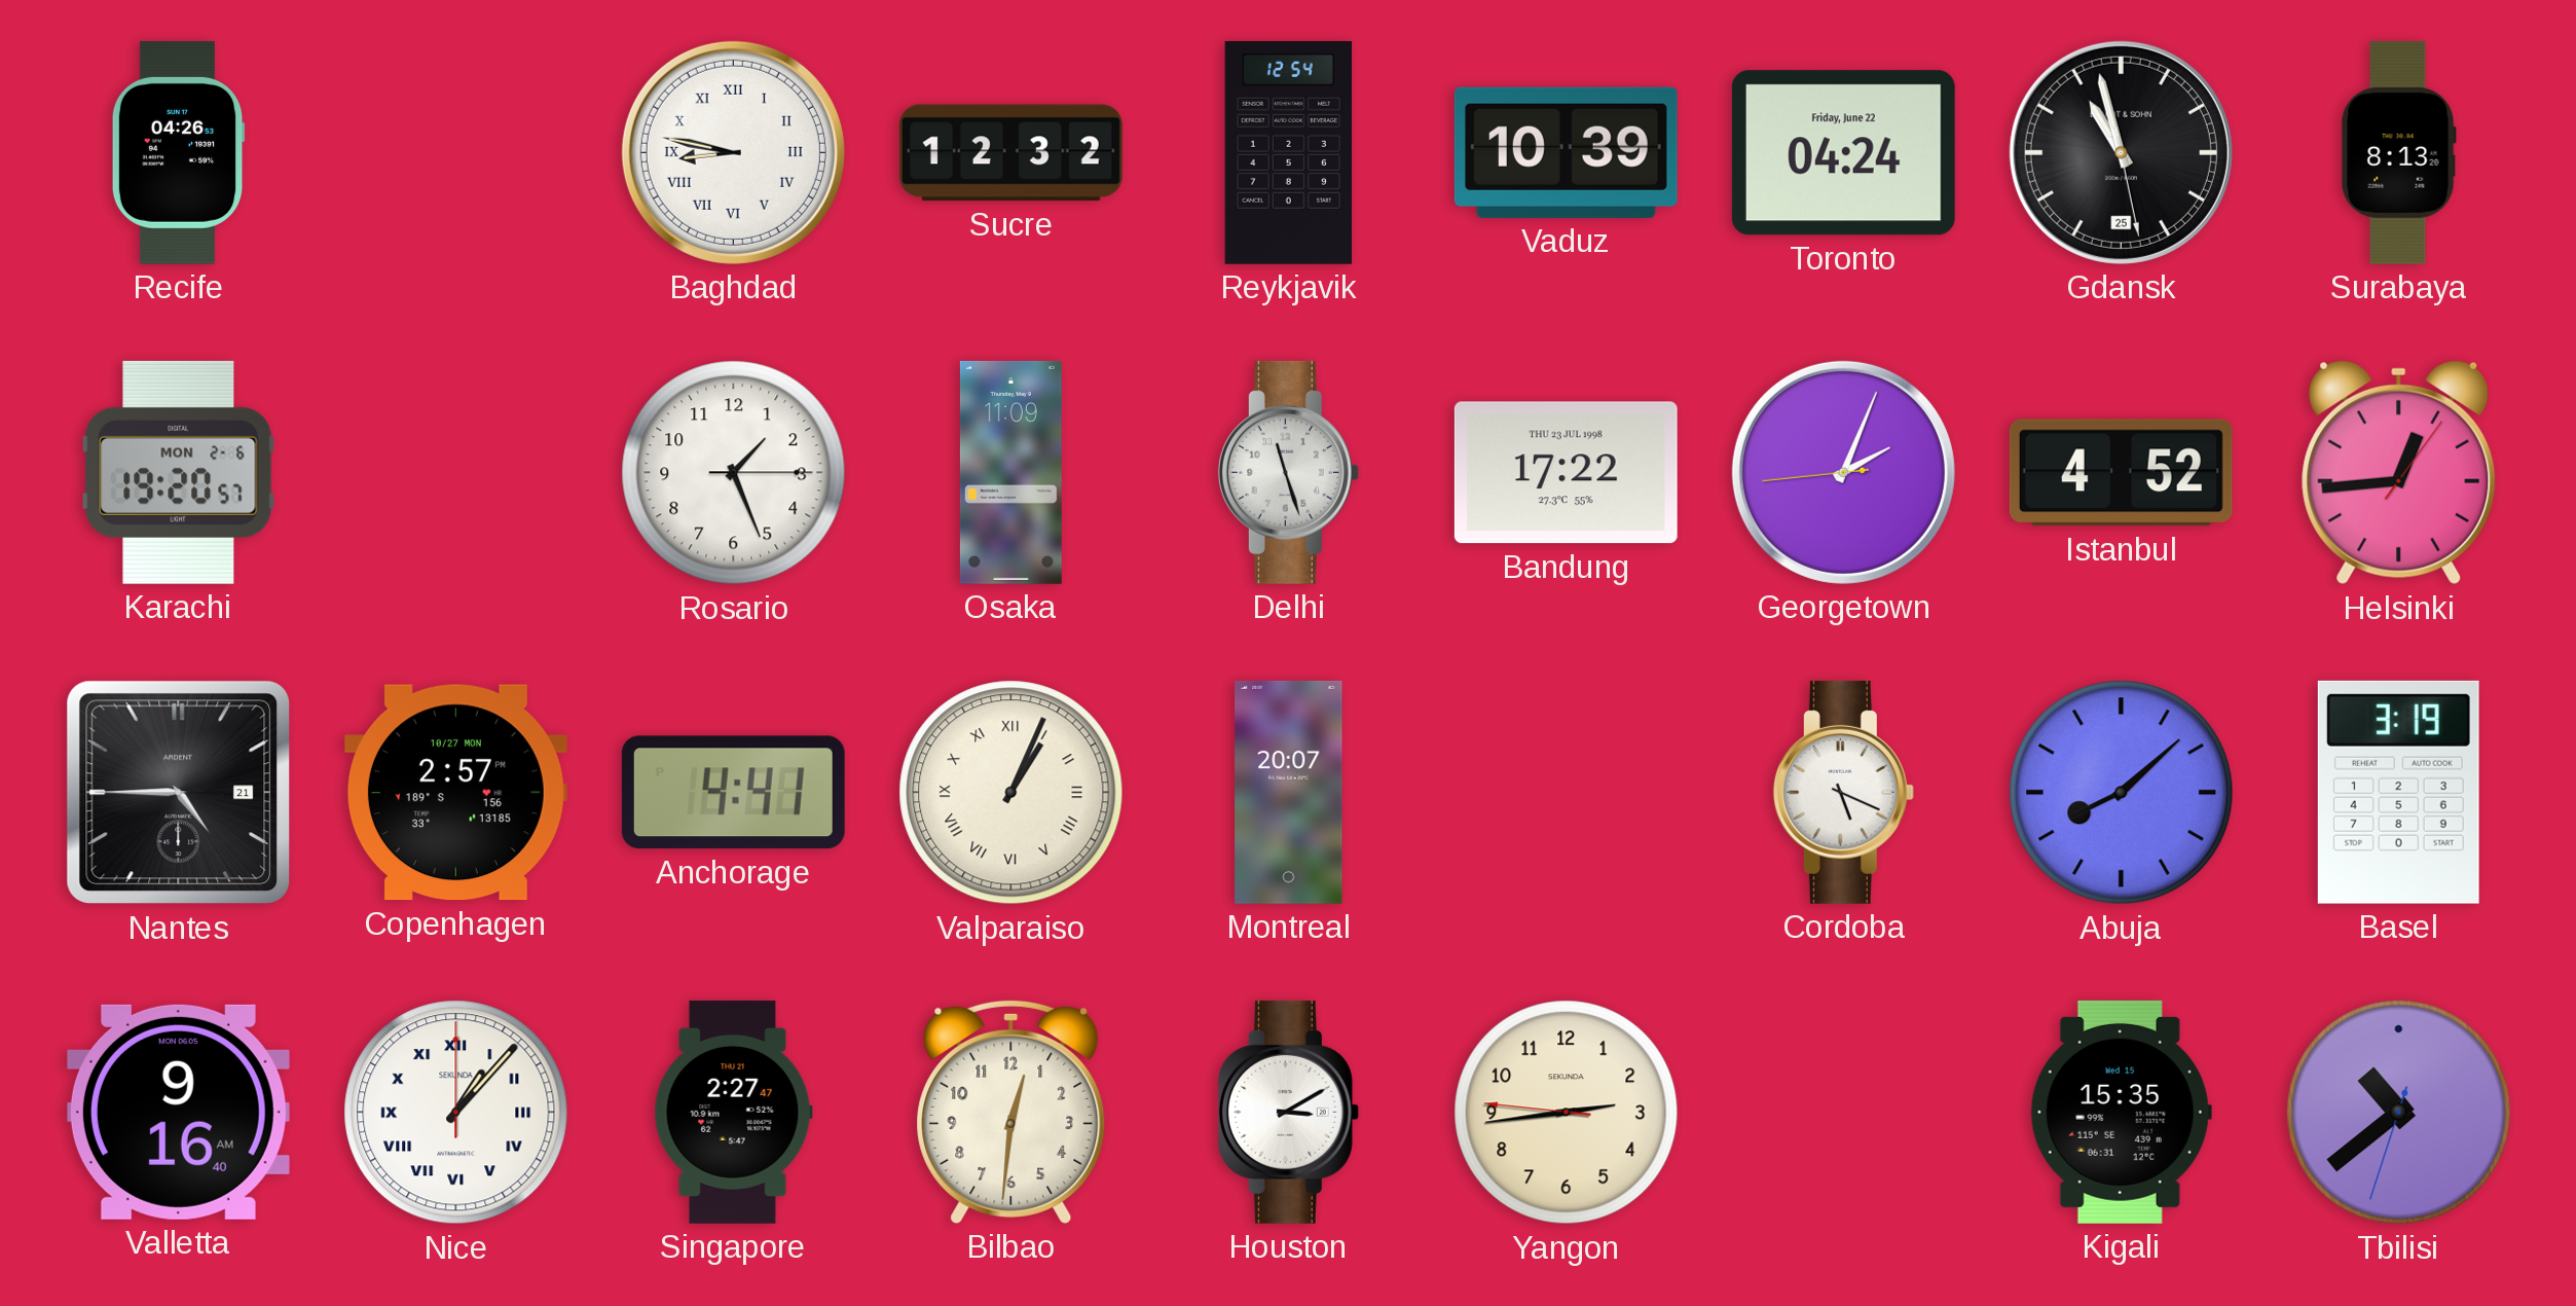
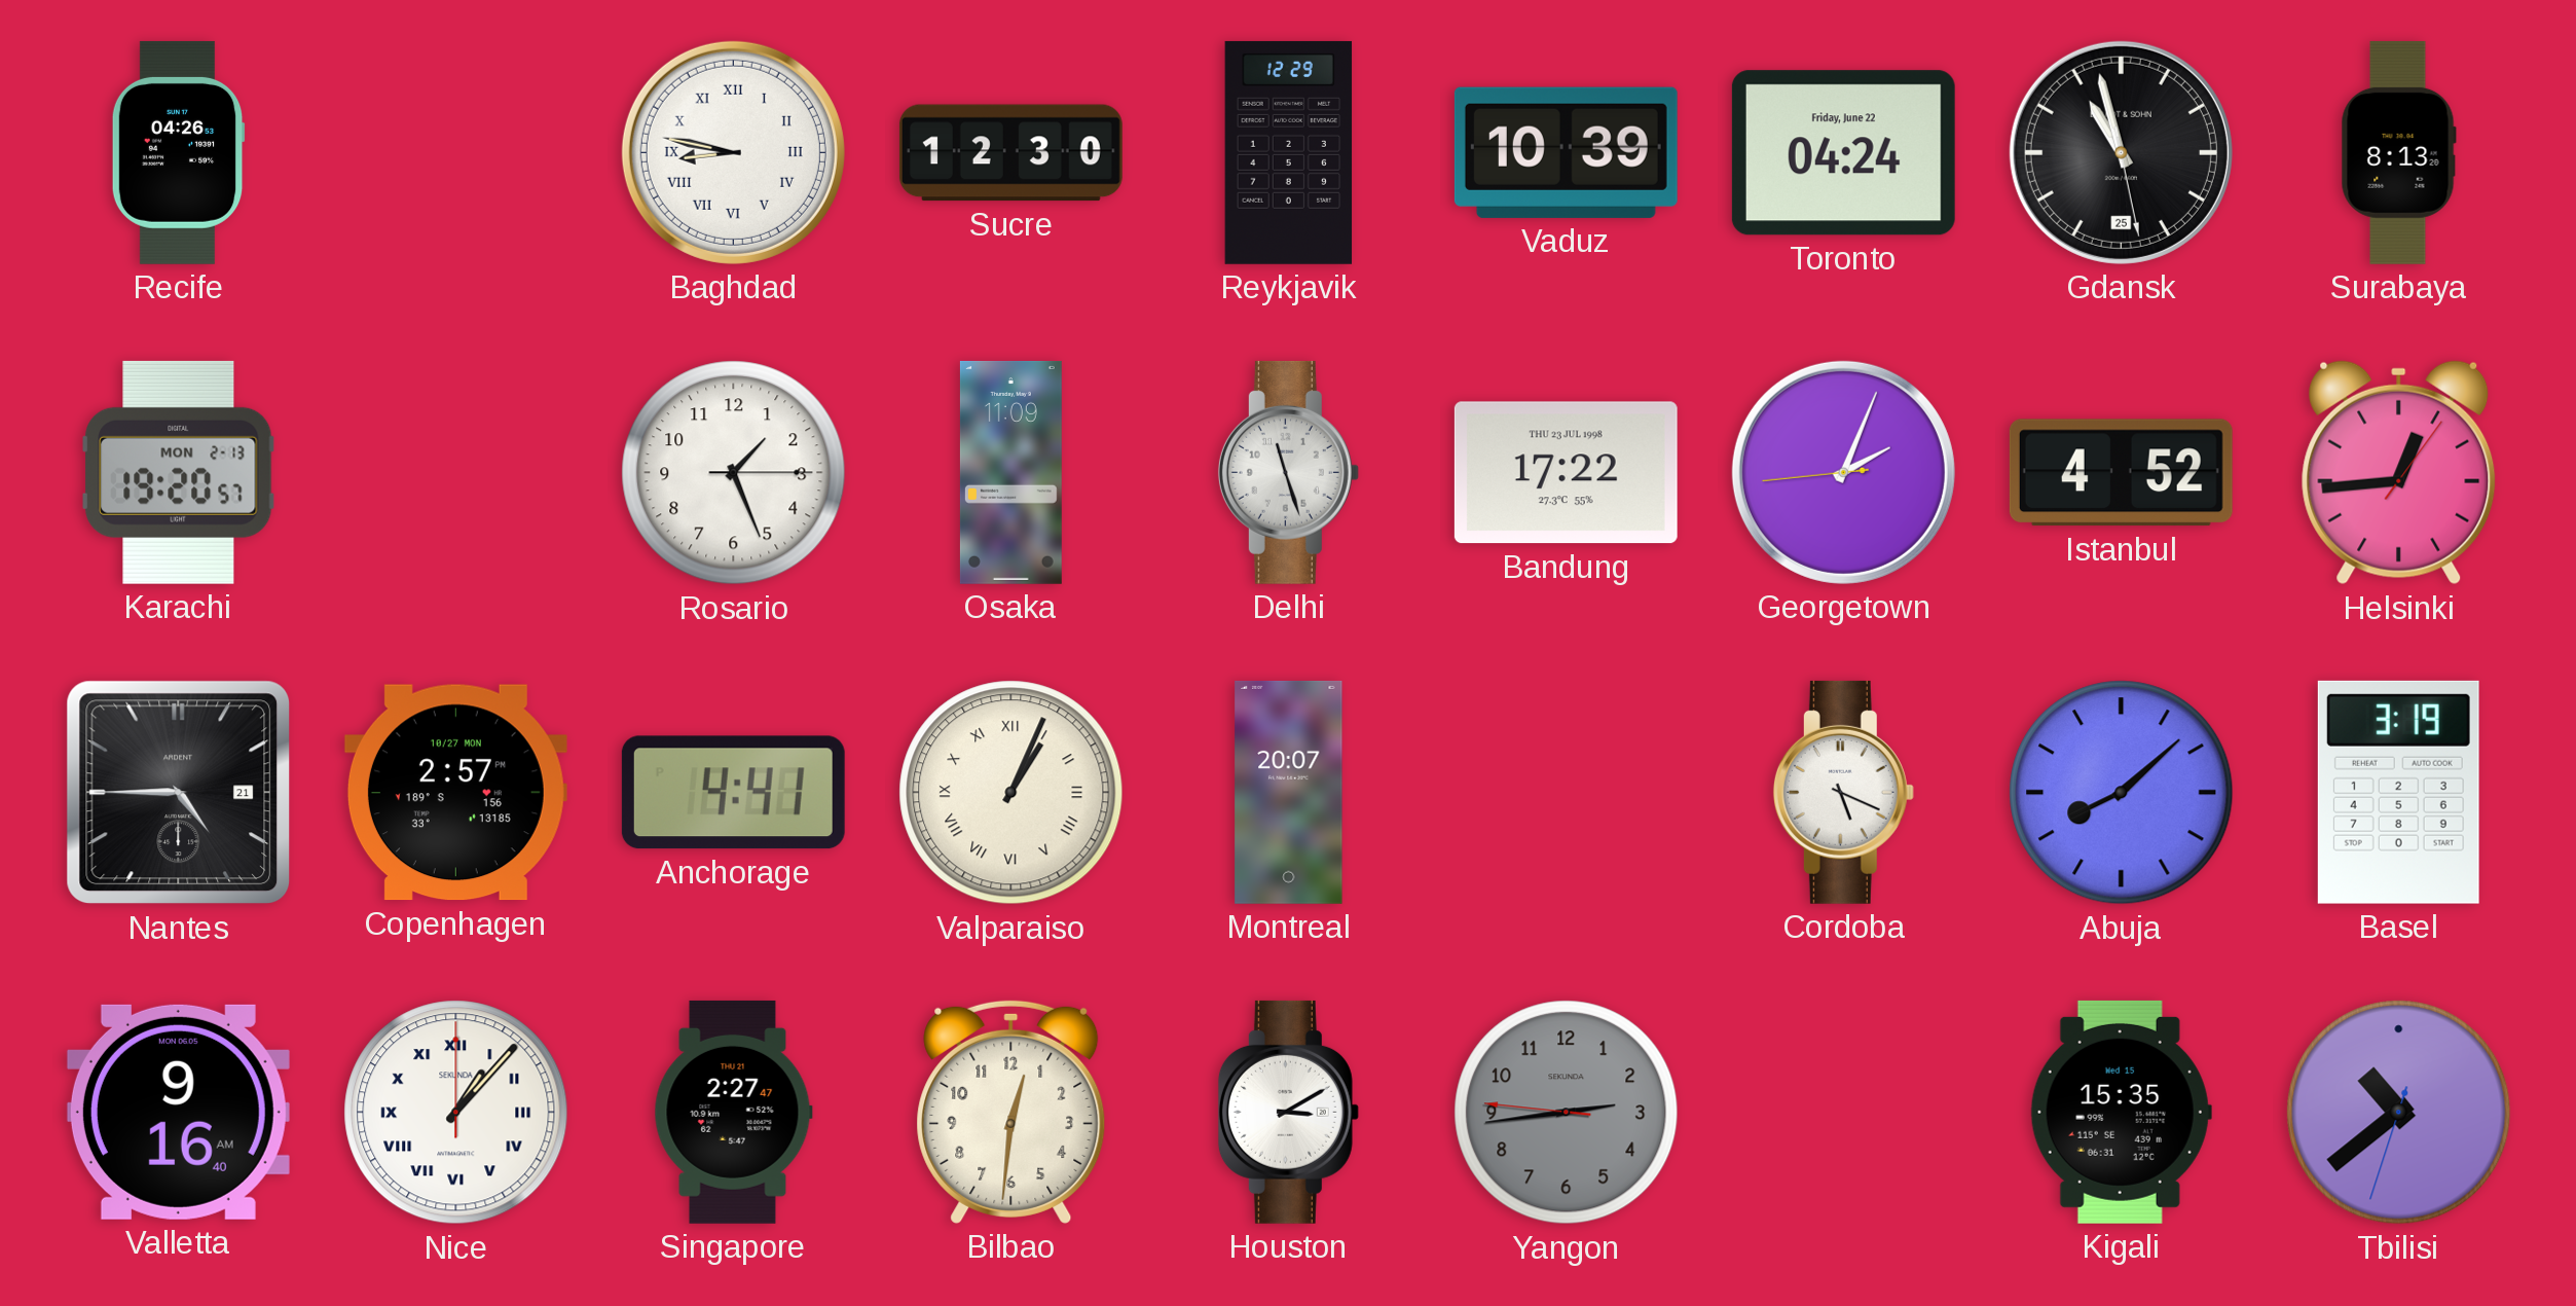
Sucre: 12:32 -> 12:30
Reykjavik: 12:54 -> 12:29
Karachi date: MON 2-6 -> MON 2-13
Yangon dial: cream -> grey
